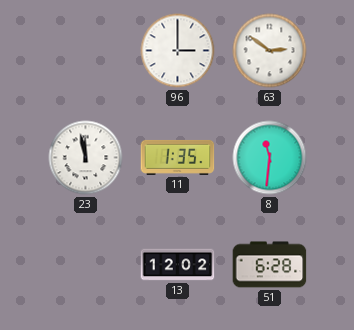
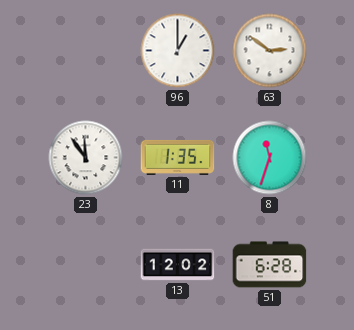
96: 3:00 -> 1:00
23: 11:58 -> 11:54
8: 11:31 -> 11:33
